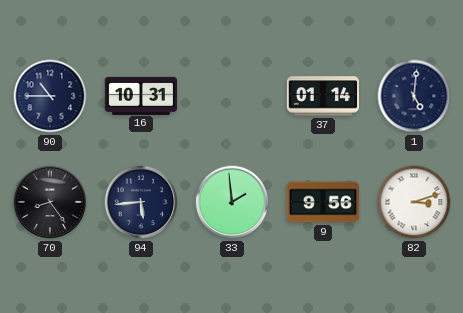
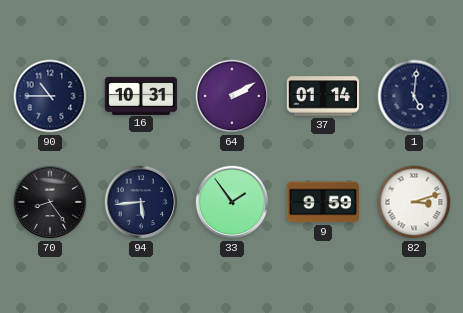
64: none -> 2:10
33: 1:59 -> 1:54
9: 9:56 -> 9:59
